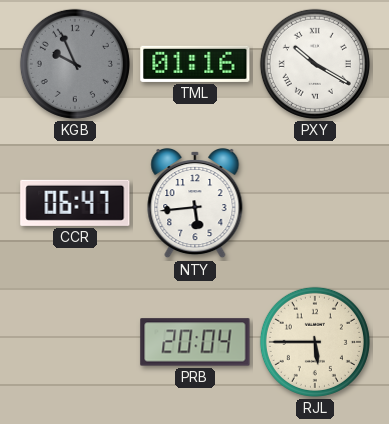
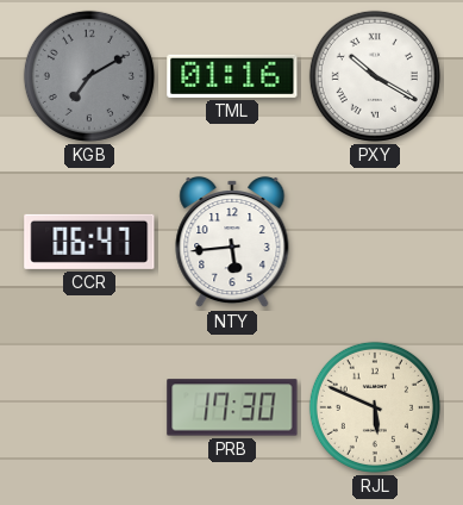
KGB: 9:56 -> 7:10
PRB: 20:04 -> 17:30
RJL: 5:45 -> 5:49
